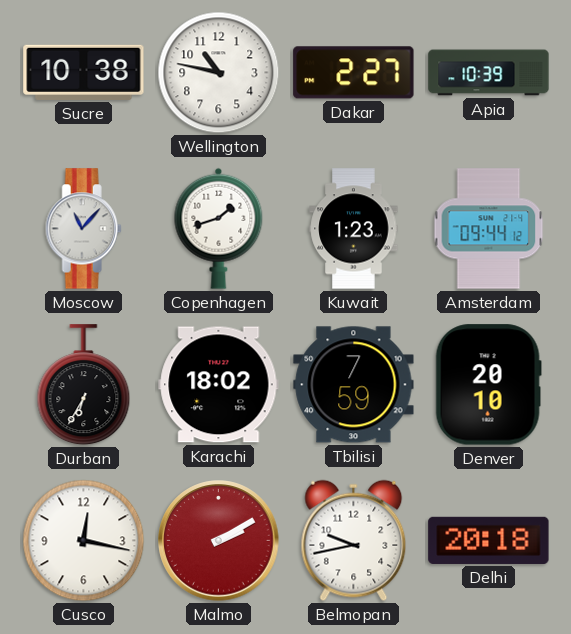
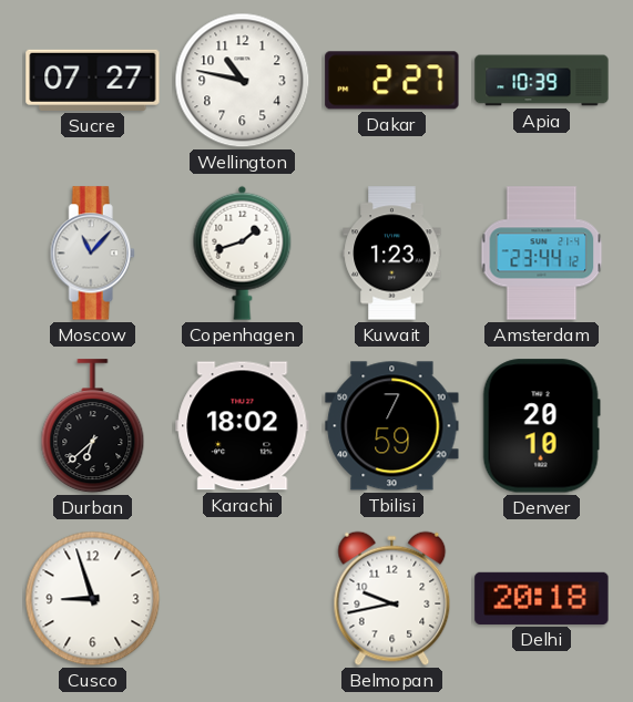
Sucre: 10:38 -> 07:27
Amsterdam: 09:44 -> 23:44
Durban: 6:35 -> 6:38
Cusco: 12:17 -> 8:57
Malmo: 2:10 -> none
